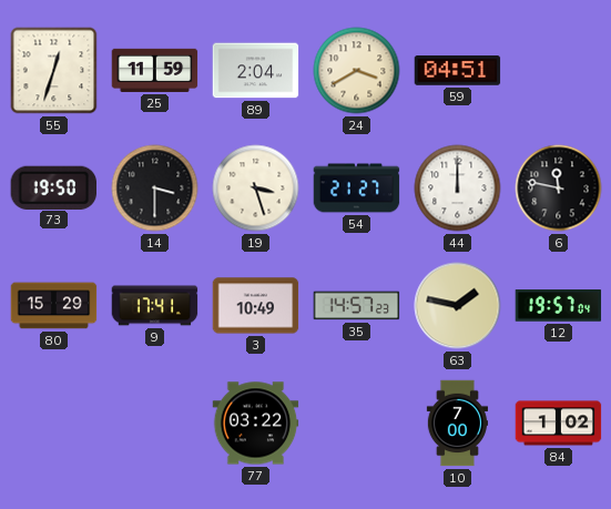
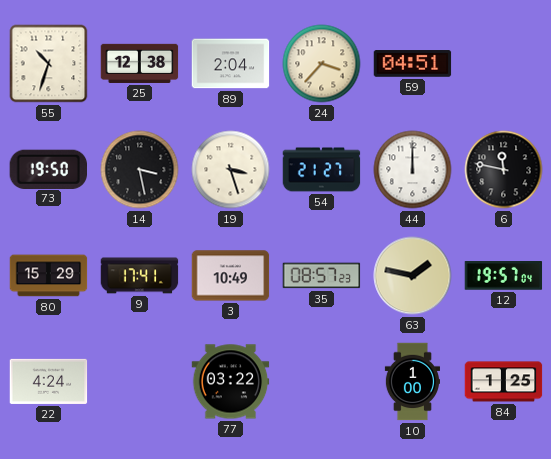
55: 12:33 -> 10:33
25: 11:59 -> 12:38
24: 3:40 -> 3:37
14: 3:30 -> 3:28
35: 14:57 -> 08:57
22: none -> 4:24
10: 7:00 -> 1:00
84: 1:02 -> 1:25
